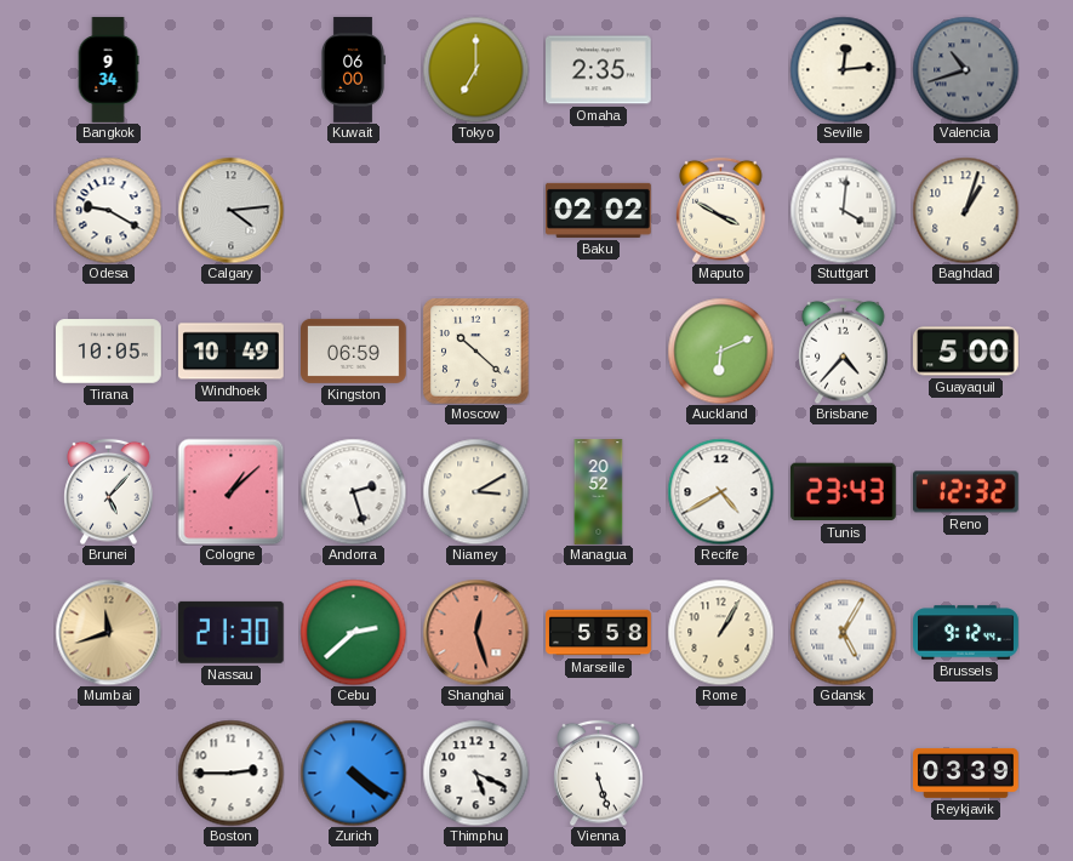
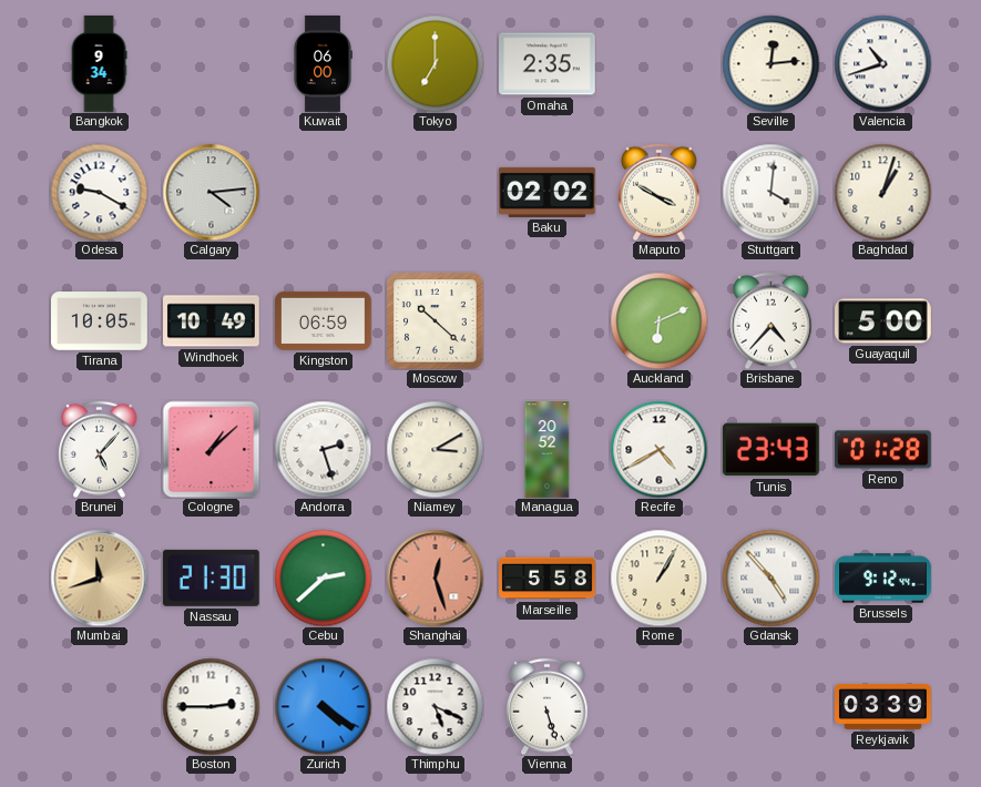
Valencia dial: grey -> white
Reno: 12:32 -> 01:28
Gdansk: 5:05 -> 4:53
